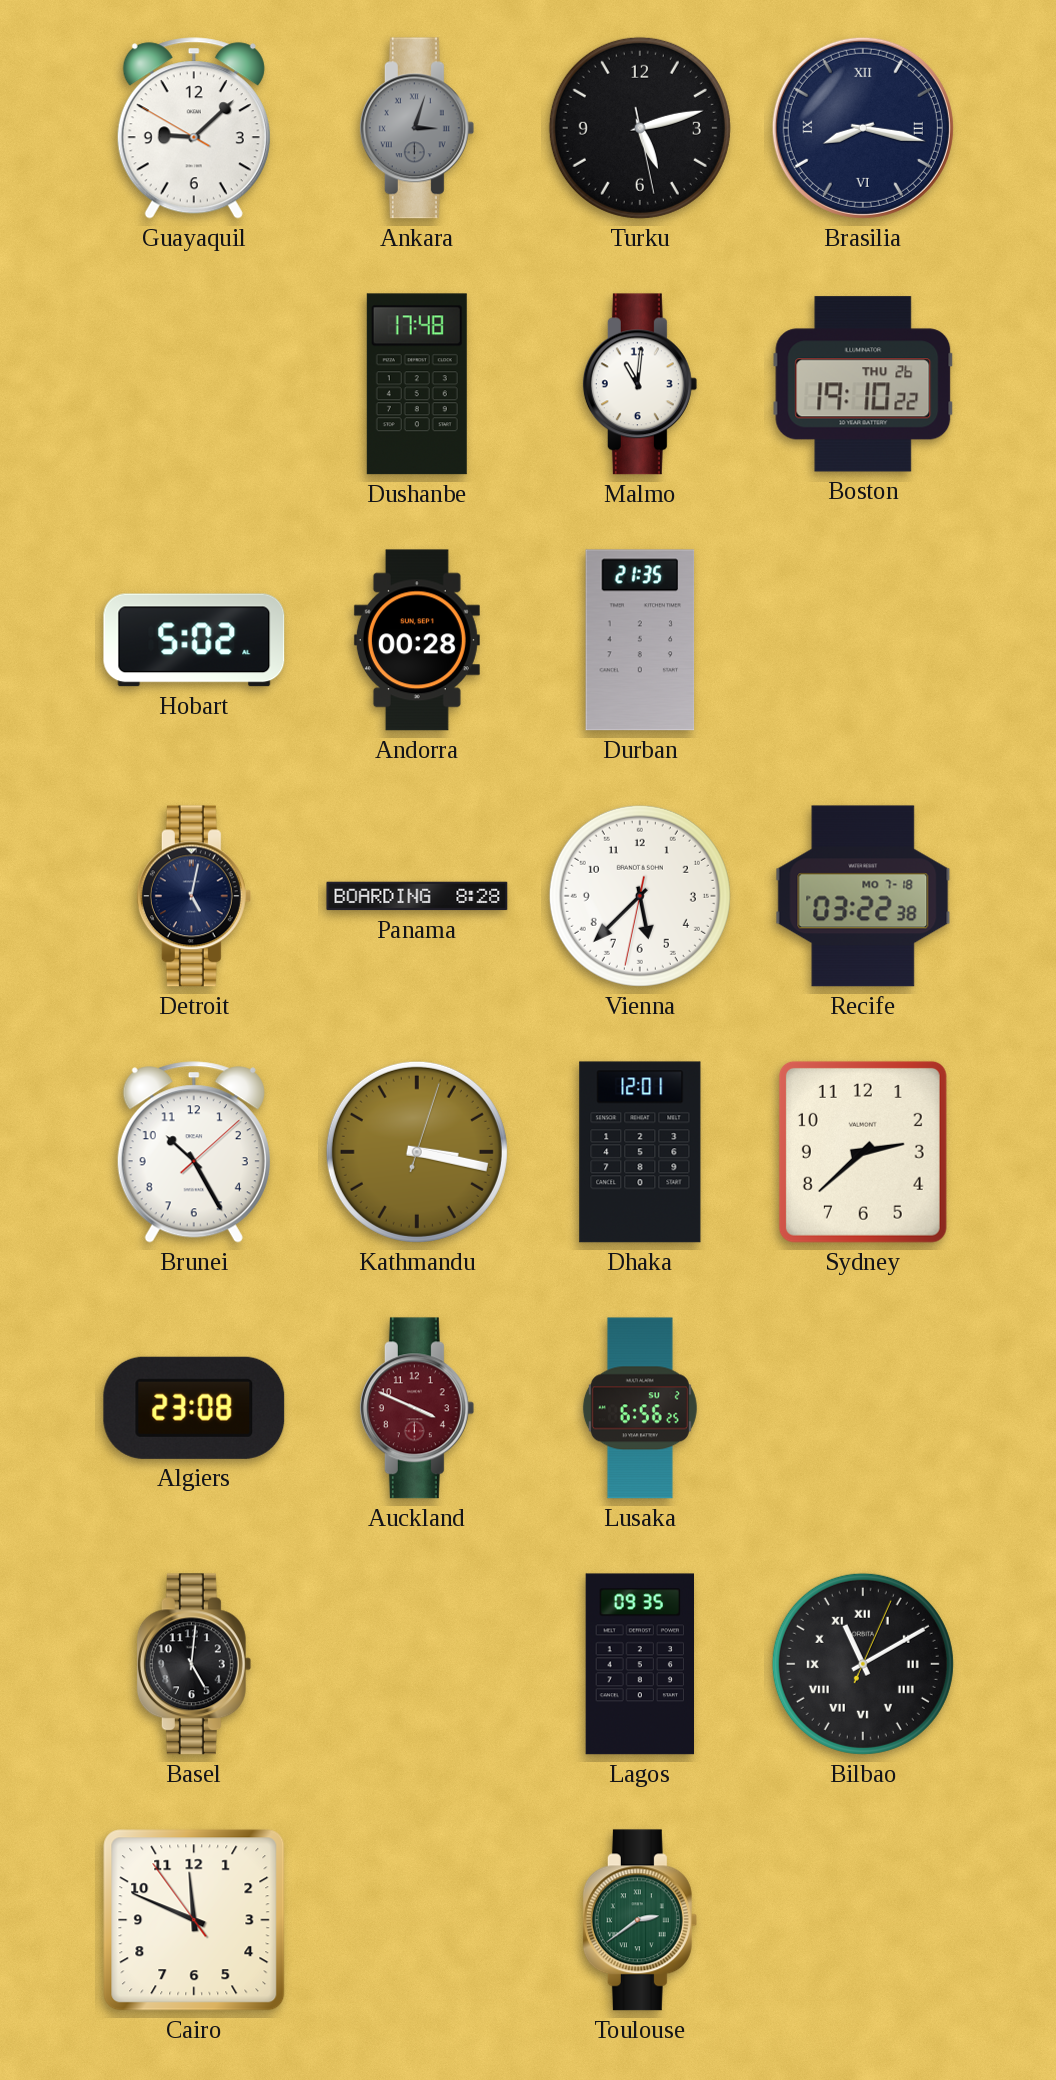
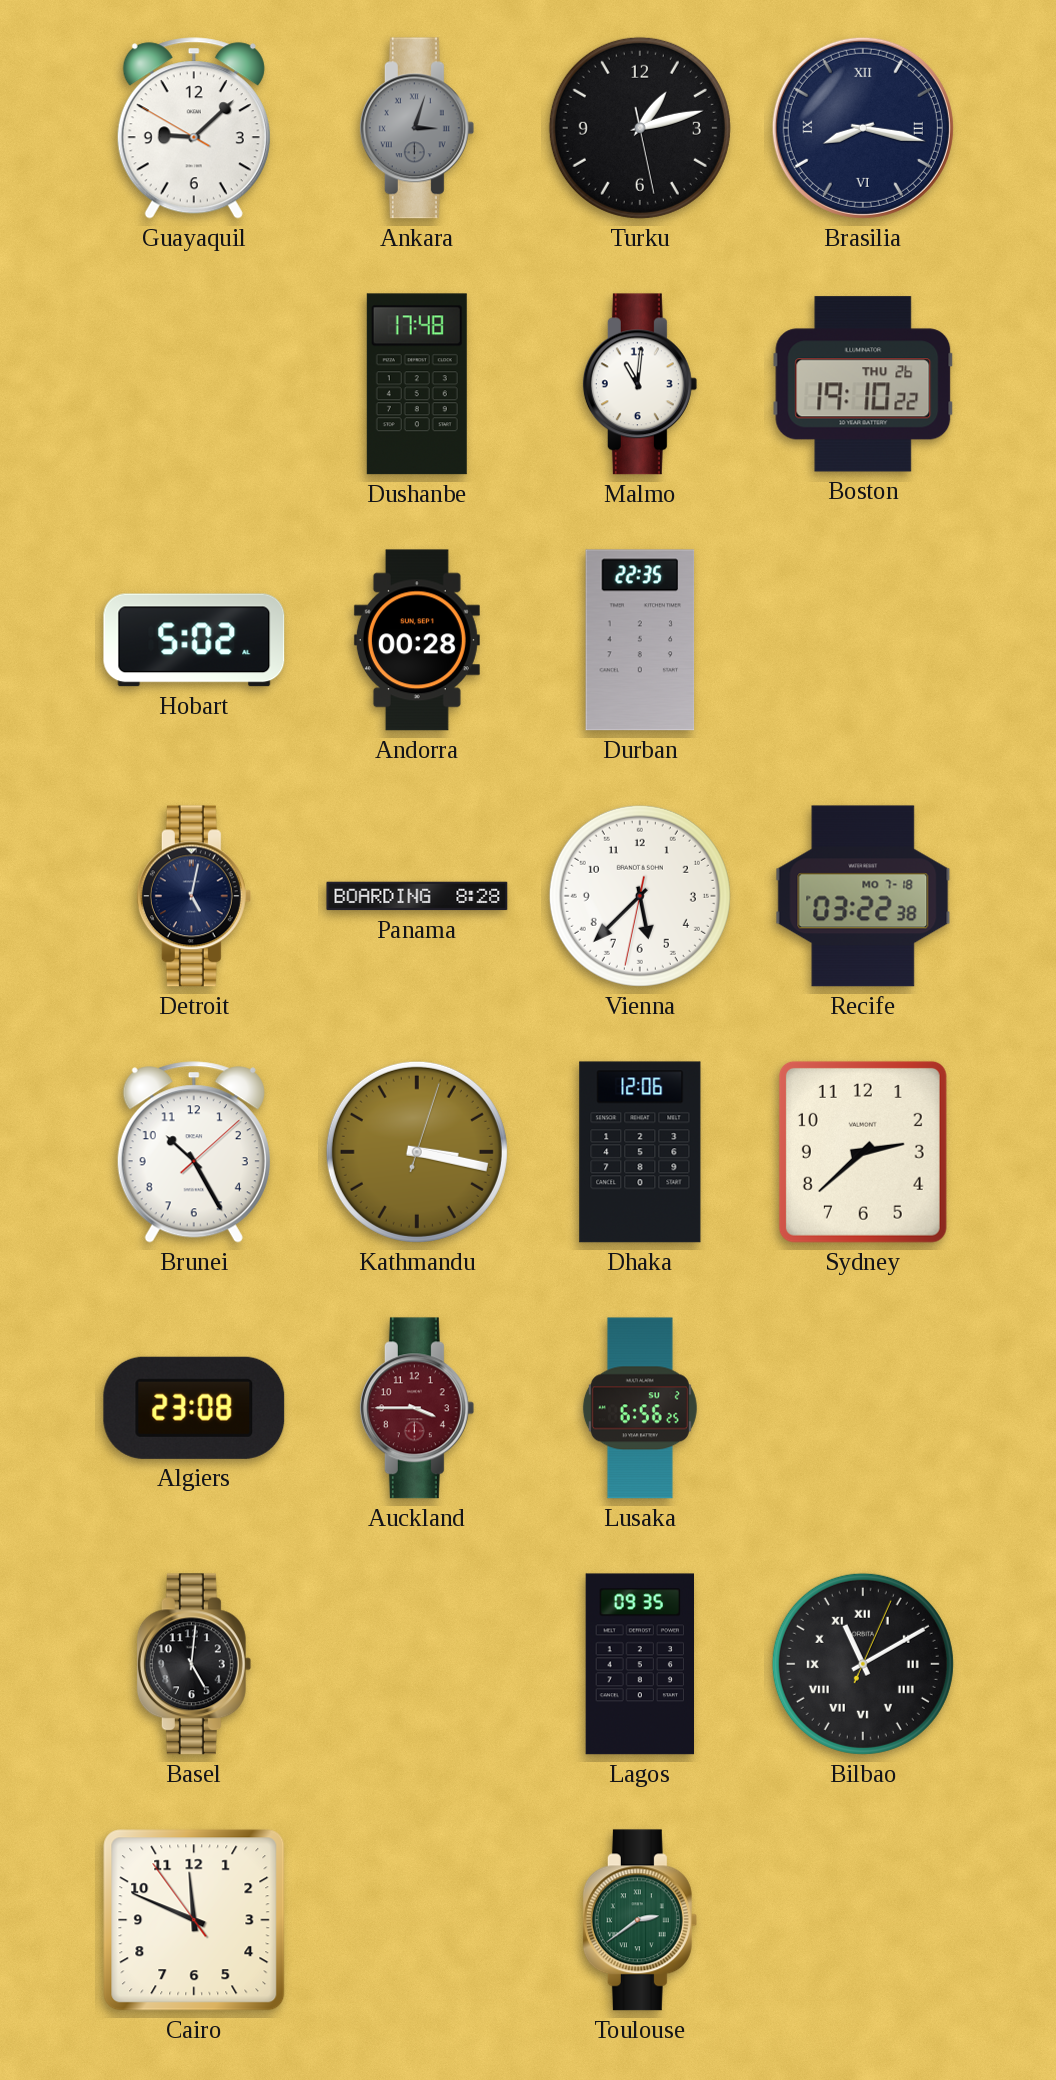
Turku: 5:12 -> 1:12
Durban: 21:35 -> 22:35
Dhaka: 12:01 -> 12:06
Auckland: 3:49 -> 3:45
